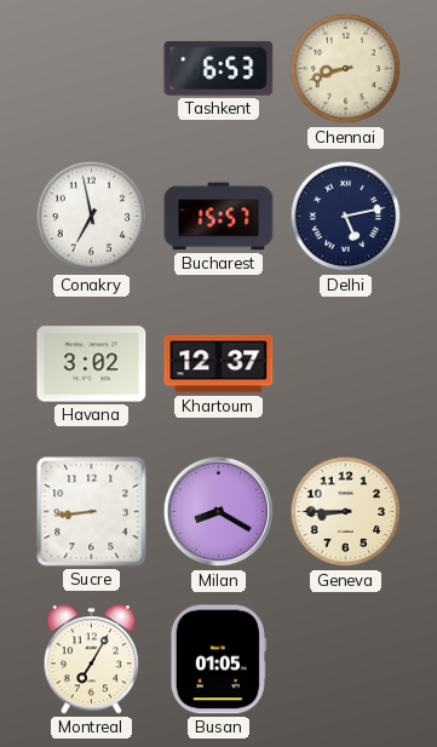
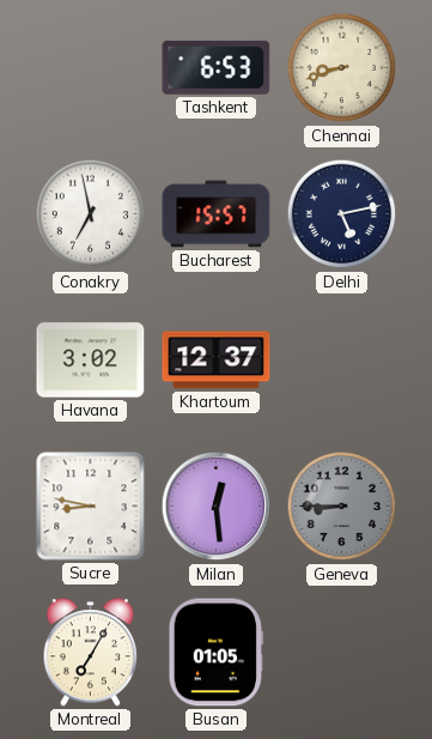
Sucre: 8:44 -> 8:47
Milan: 8:20 -> 12:29
Geneva dial: cream -> grey
